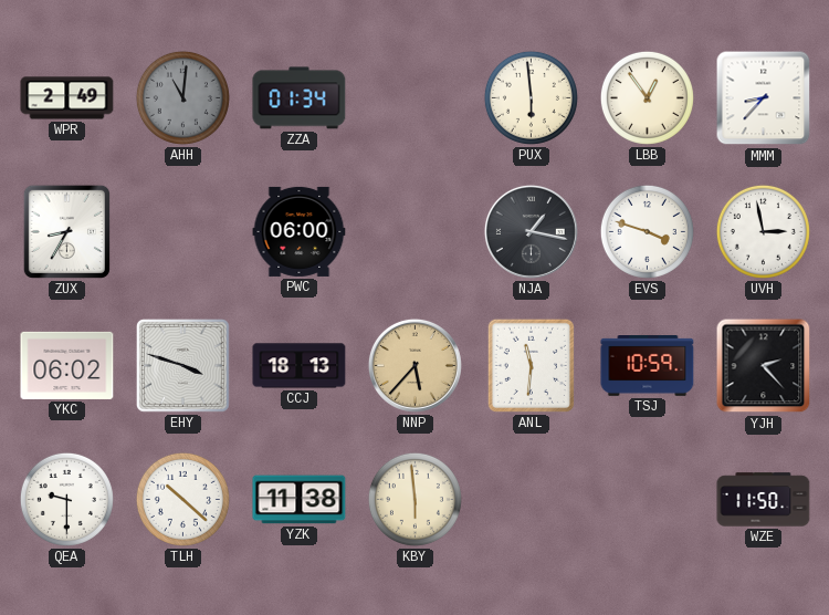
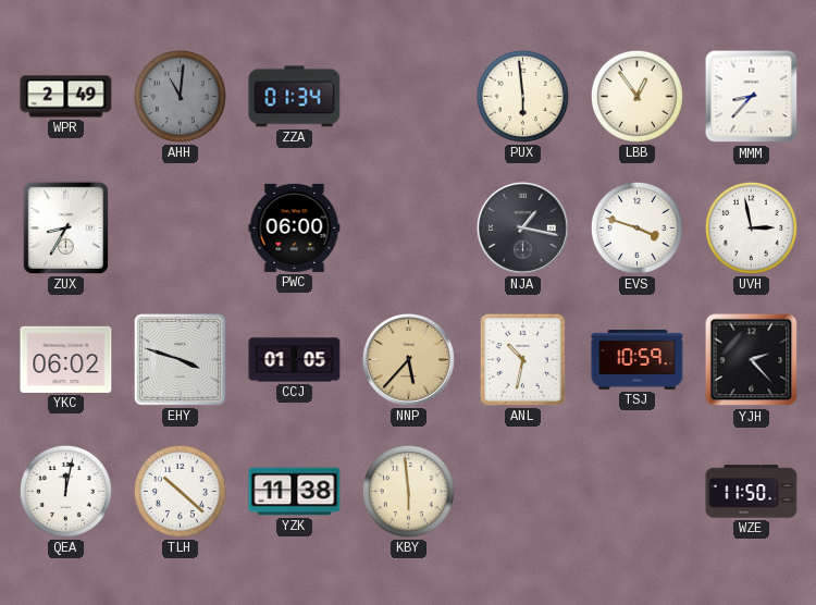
CCJ: 18:13 -> 01:05
ANL: 11:31 -> 10:32
QEA: 9:30 -> 12:02
